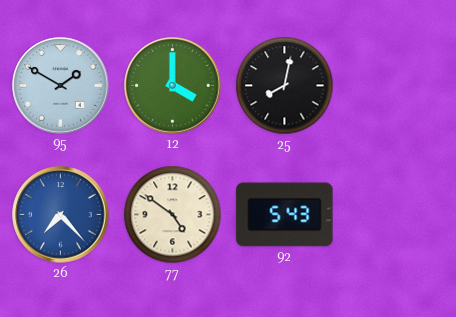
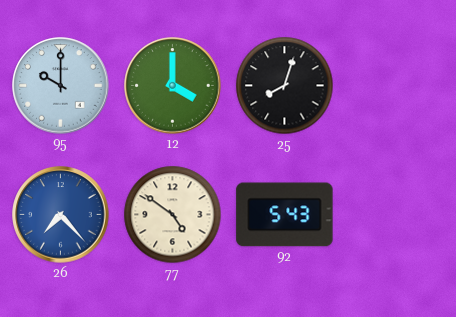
95: 1:50 -> 10:00
25: 8:02 -> 8:03
